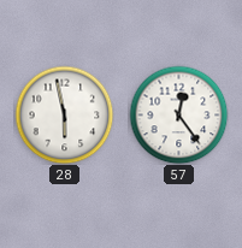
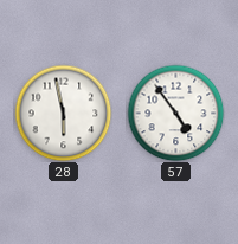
57: 12:24 -> 4:54
